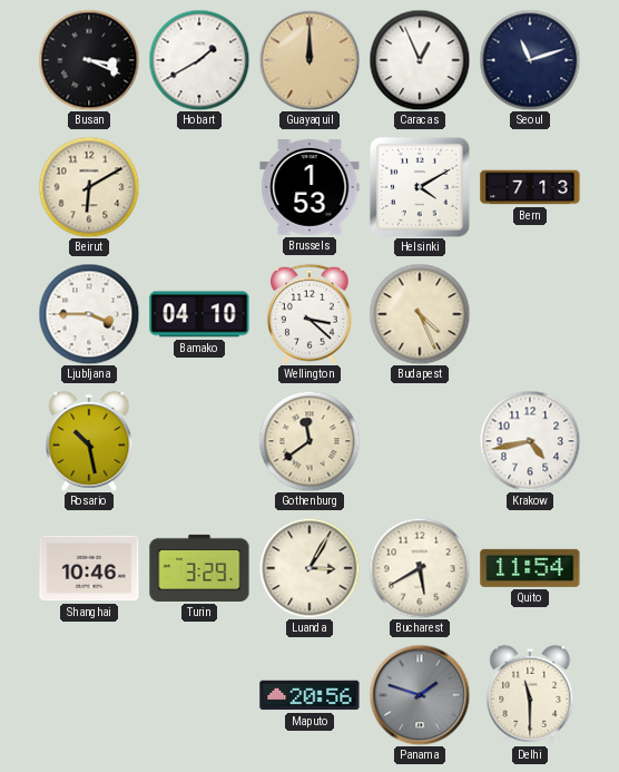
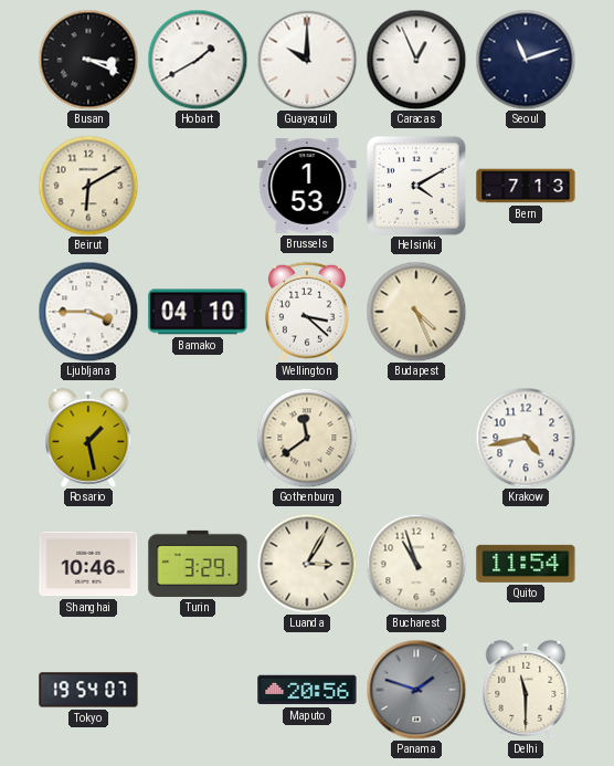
Guayaquil: 12:00 -> 10:00
Guayaquil dial: champagne -> white
Rosario: 10:28 -> 1:28
Bucharest: 5:40 -> 10:57
Tokyo: none -> 19:54
